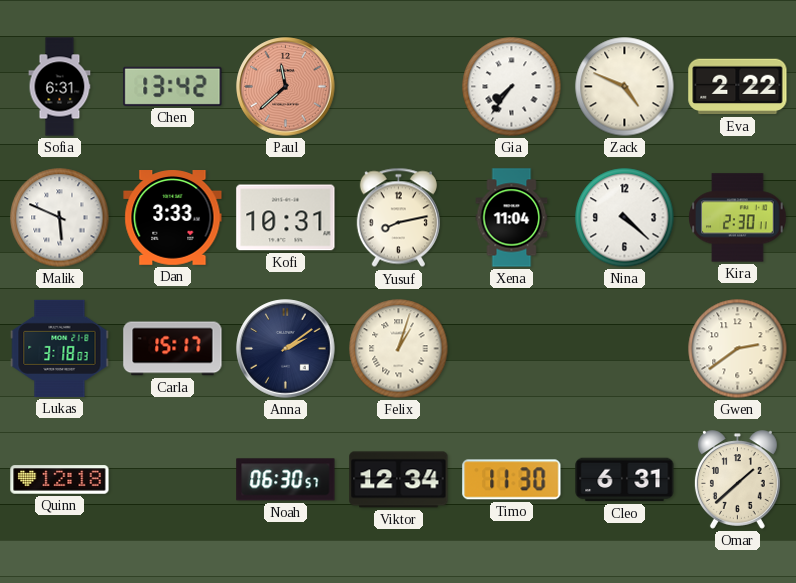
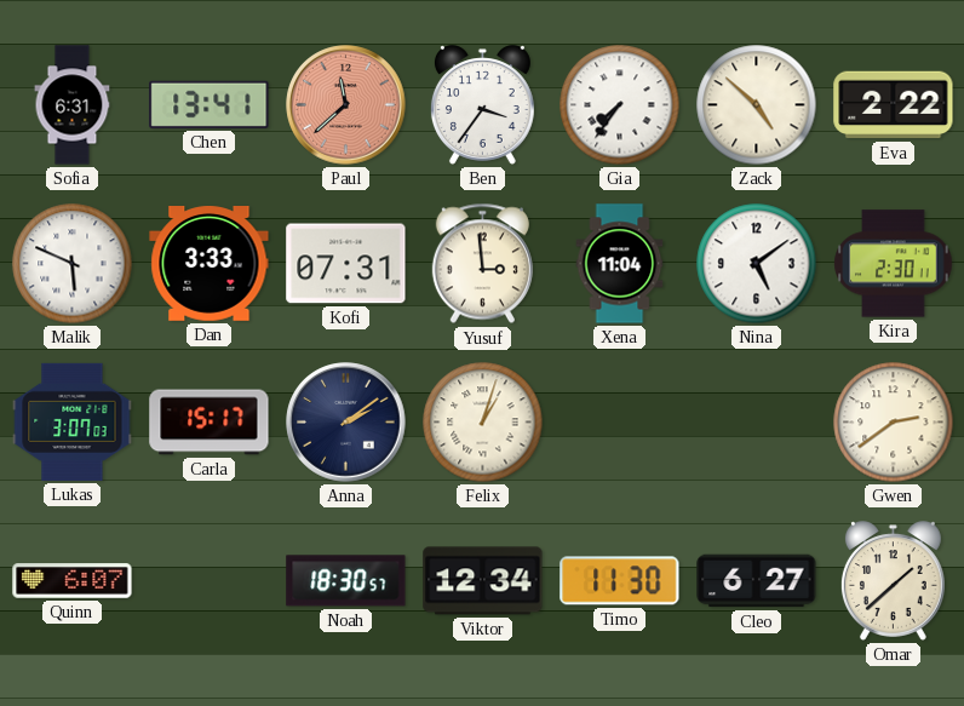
Chen: 13:42 -> 13:41
Ben: none -> 3:36
Zack: 4:49 -> 4:52
Kofi: 10:31 -> 07:31
Yusuf: 8:13 -> 2:59
Nina: 4:22 -> 5:09
Lukas: 3:18 -> 3:07
Quinn: 12:18 -> 6:07
Noah: 06:30 -> 18:30
Cleo: 6:31 -> 6:27
